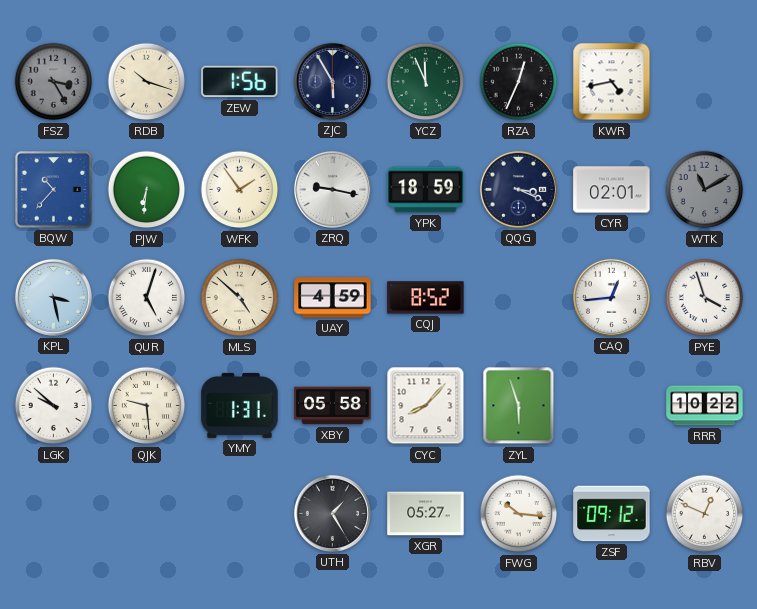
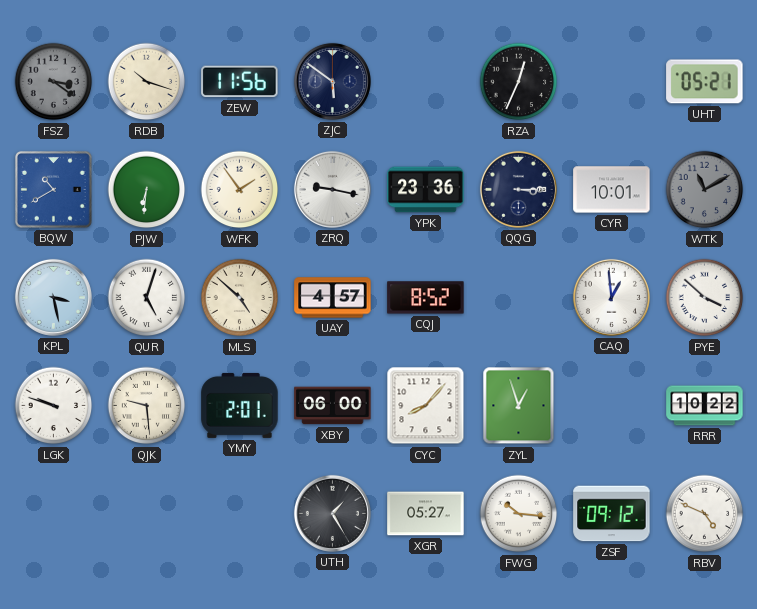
FSZ: 3:25 -> 3:21
ZEW: 1:56 -> 11:56
ZJC: 5:55 -> 5:51
YCZ: 11:56 -> none
KWR: 4:43 -> none
UHT: none -> 05:21
BQW: 10:37 -> 10:40
YPK: 18:59 -> 23:36
QQG: 3:19 -> 3:15
CYR: 02:01 -> 10:01
UAY: 4:59 -> 4:57
CAQ: 12:44 -> 12:59
PYE: 3:57 -> 3:52
LGK: 9:52 -> 9:48
YMY: 1:31 -> 2:01
XBY: 05:58 -> 06:00
ZYL: 5:57 -> 12:57
RBV: 12:49 -> 4:49
